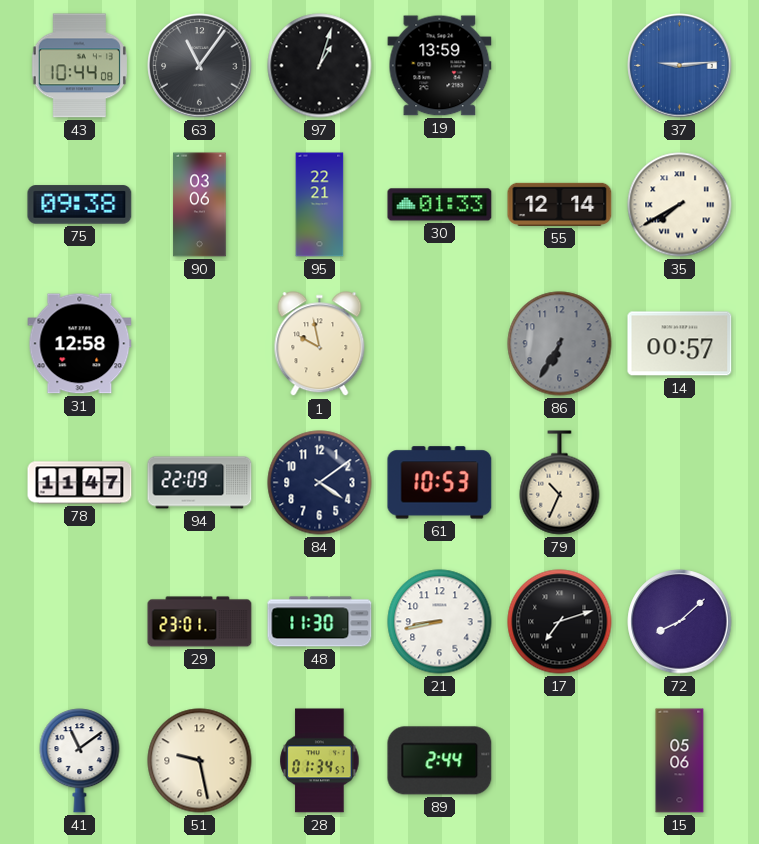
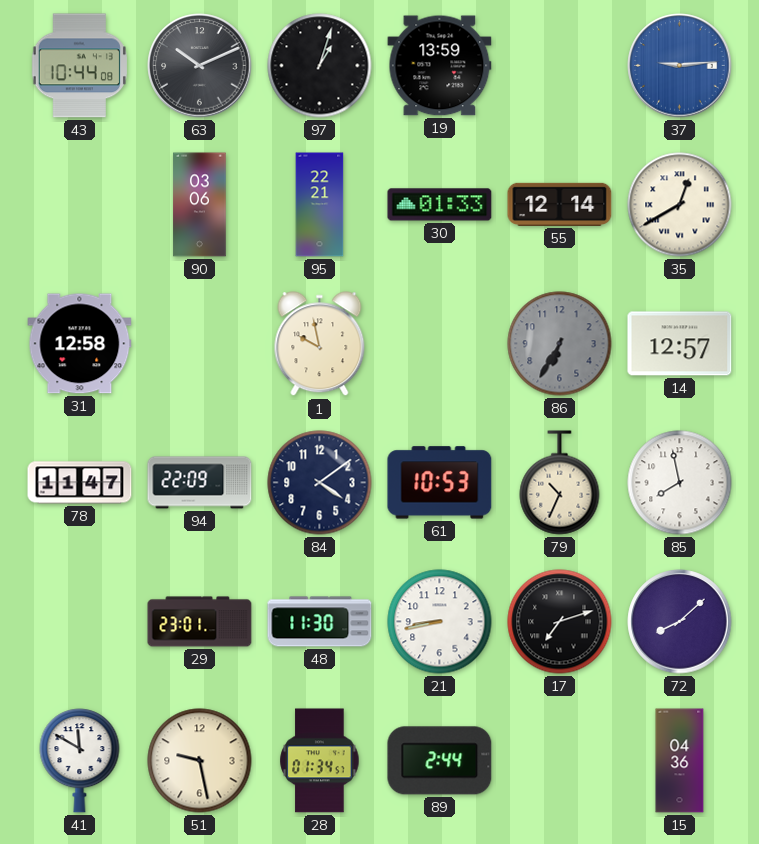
63: 11:06 -> 10:11
75: 09:38 -> none
35: 7:40 -> 12:40
14: 00:57 -> 12:57
85: none -> 7:58
41: 11:09 -> 11:50
15: 05:06 -> 04:36
